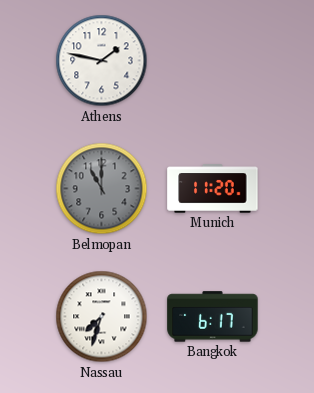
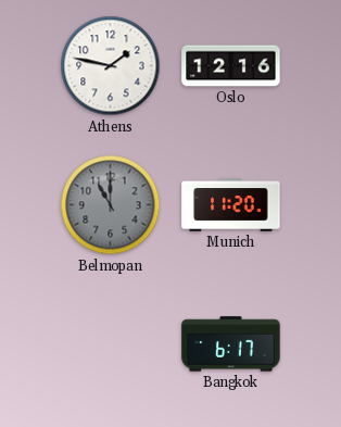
Oslo: none -> 12:16
Nassau: 7:33 -> none
